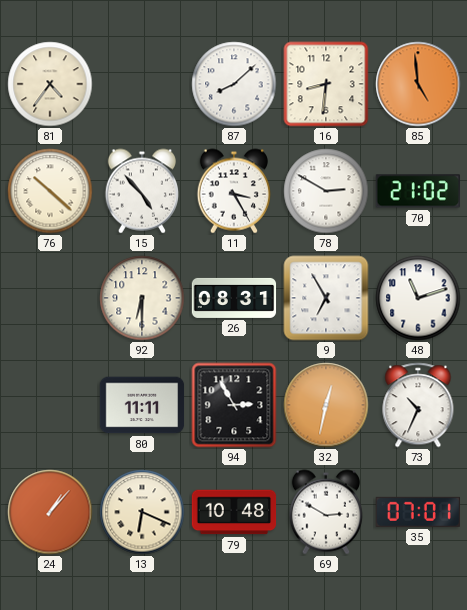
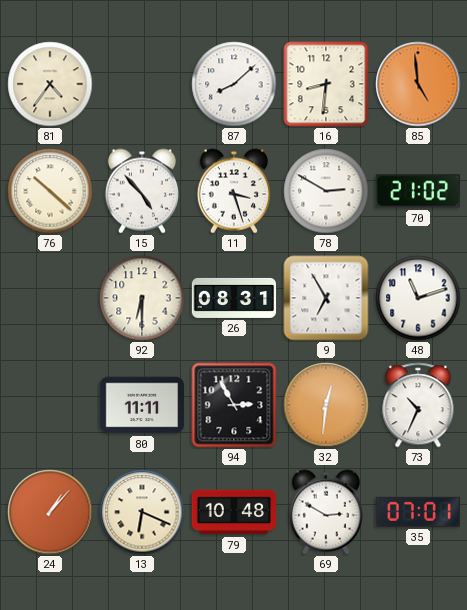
11: 3:25 -> 3:27
32: 12:32 -> 12:31
